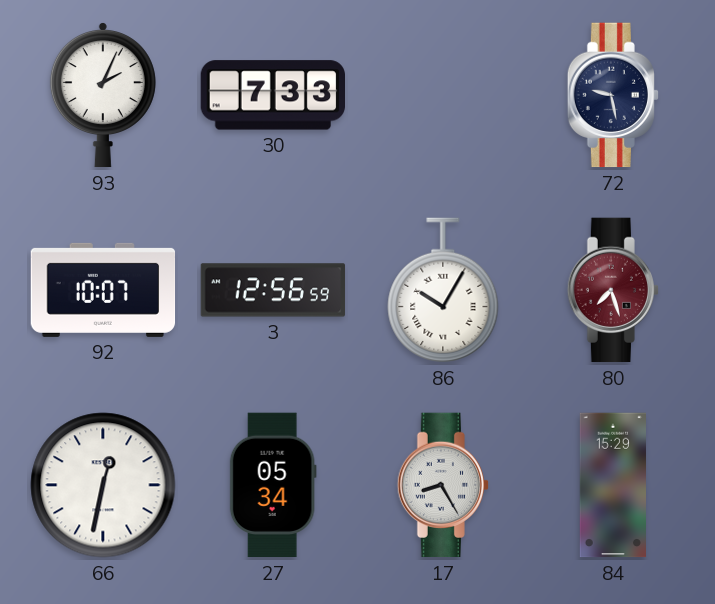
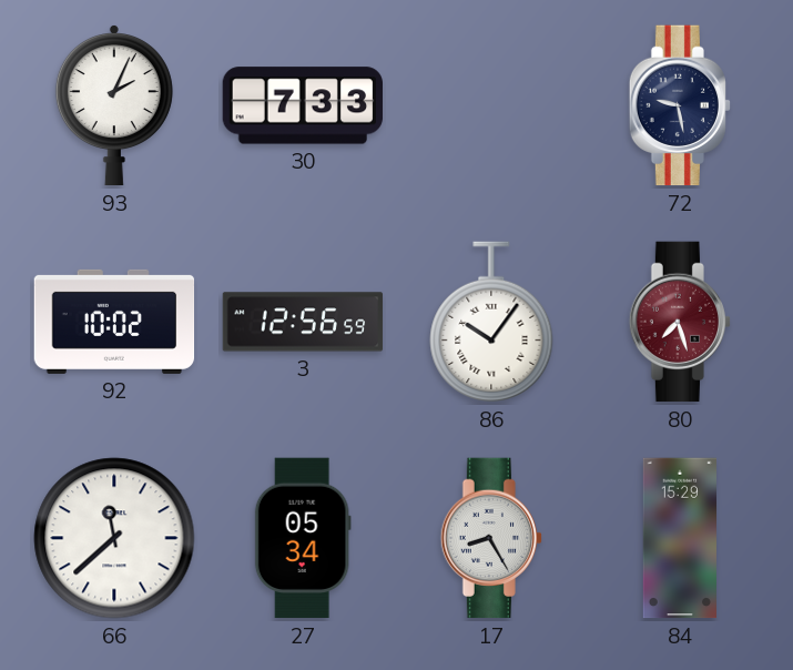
92: 10:07 -> 10:02
86: 10:05 -> 10:06
66: 12:32 -> 11:38
